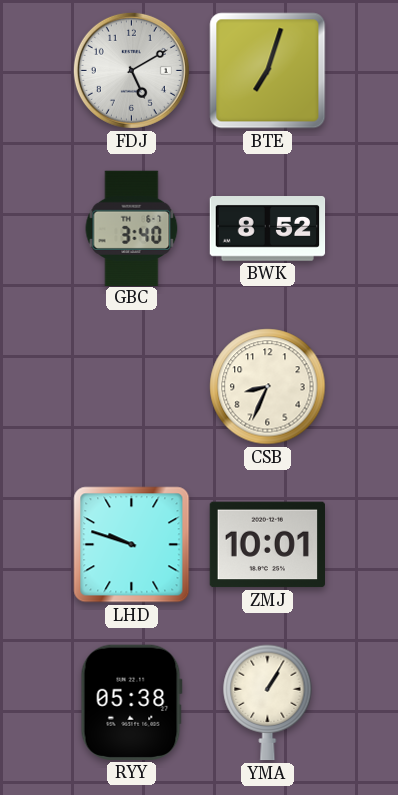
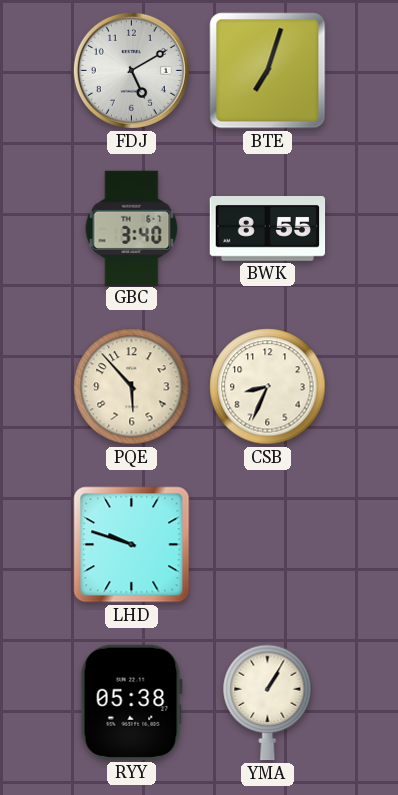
BWK: 8:52 -> 8:55
PQE: none -> 5:53
ZMJ: 10:01 -> none
